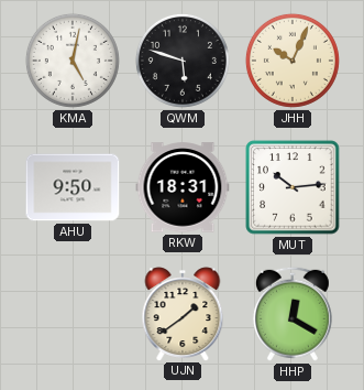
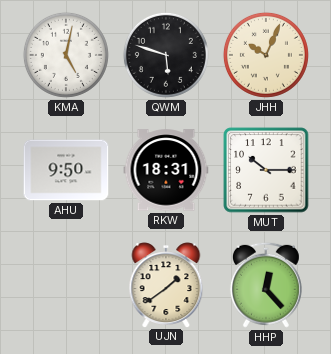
MUT: 10:14 -> 10:15
HHP: 12:20 -> 12:23
